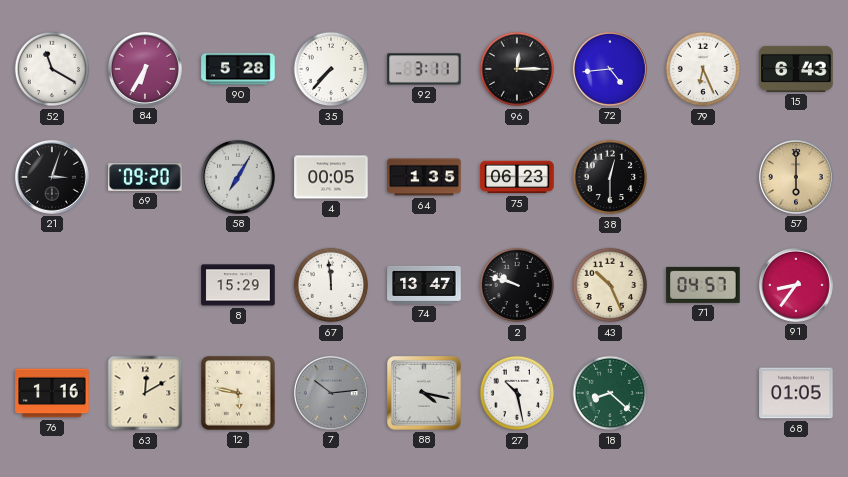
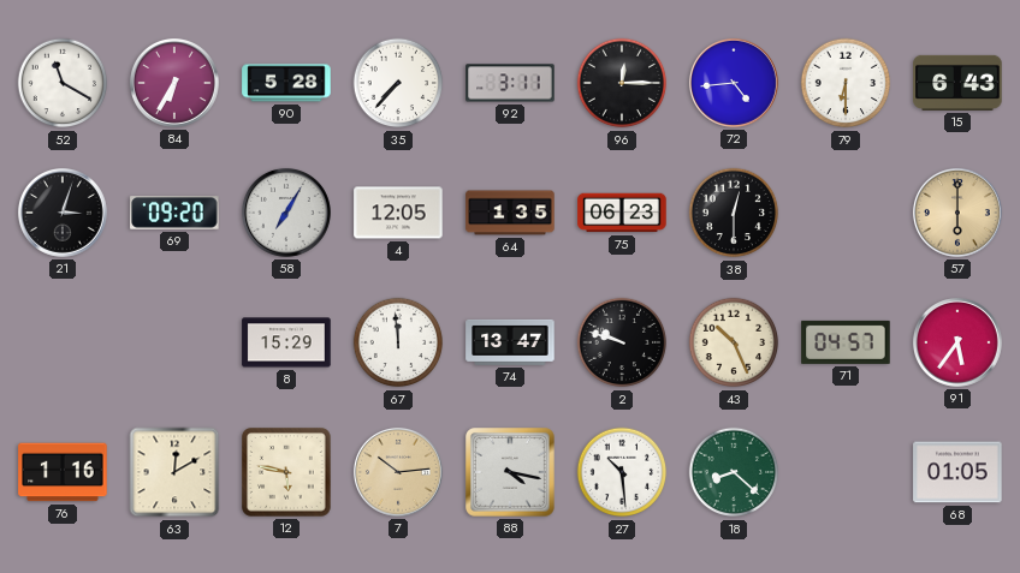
79: 6:26 -> 6:30
4: 00:05 -> 12:05
91: 8:36 -> 5:36
7 dial: grey -> champagne
27: 10:28 -> 10:29
